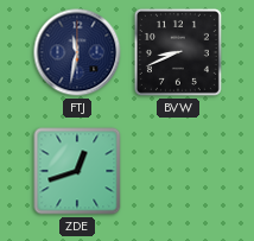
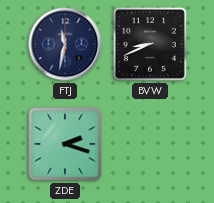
ZDE: 12:42 -> 2:18
